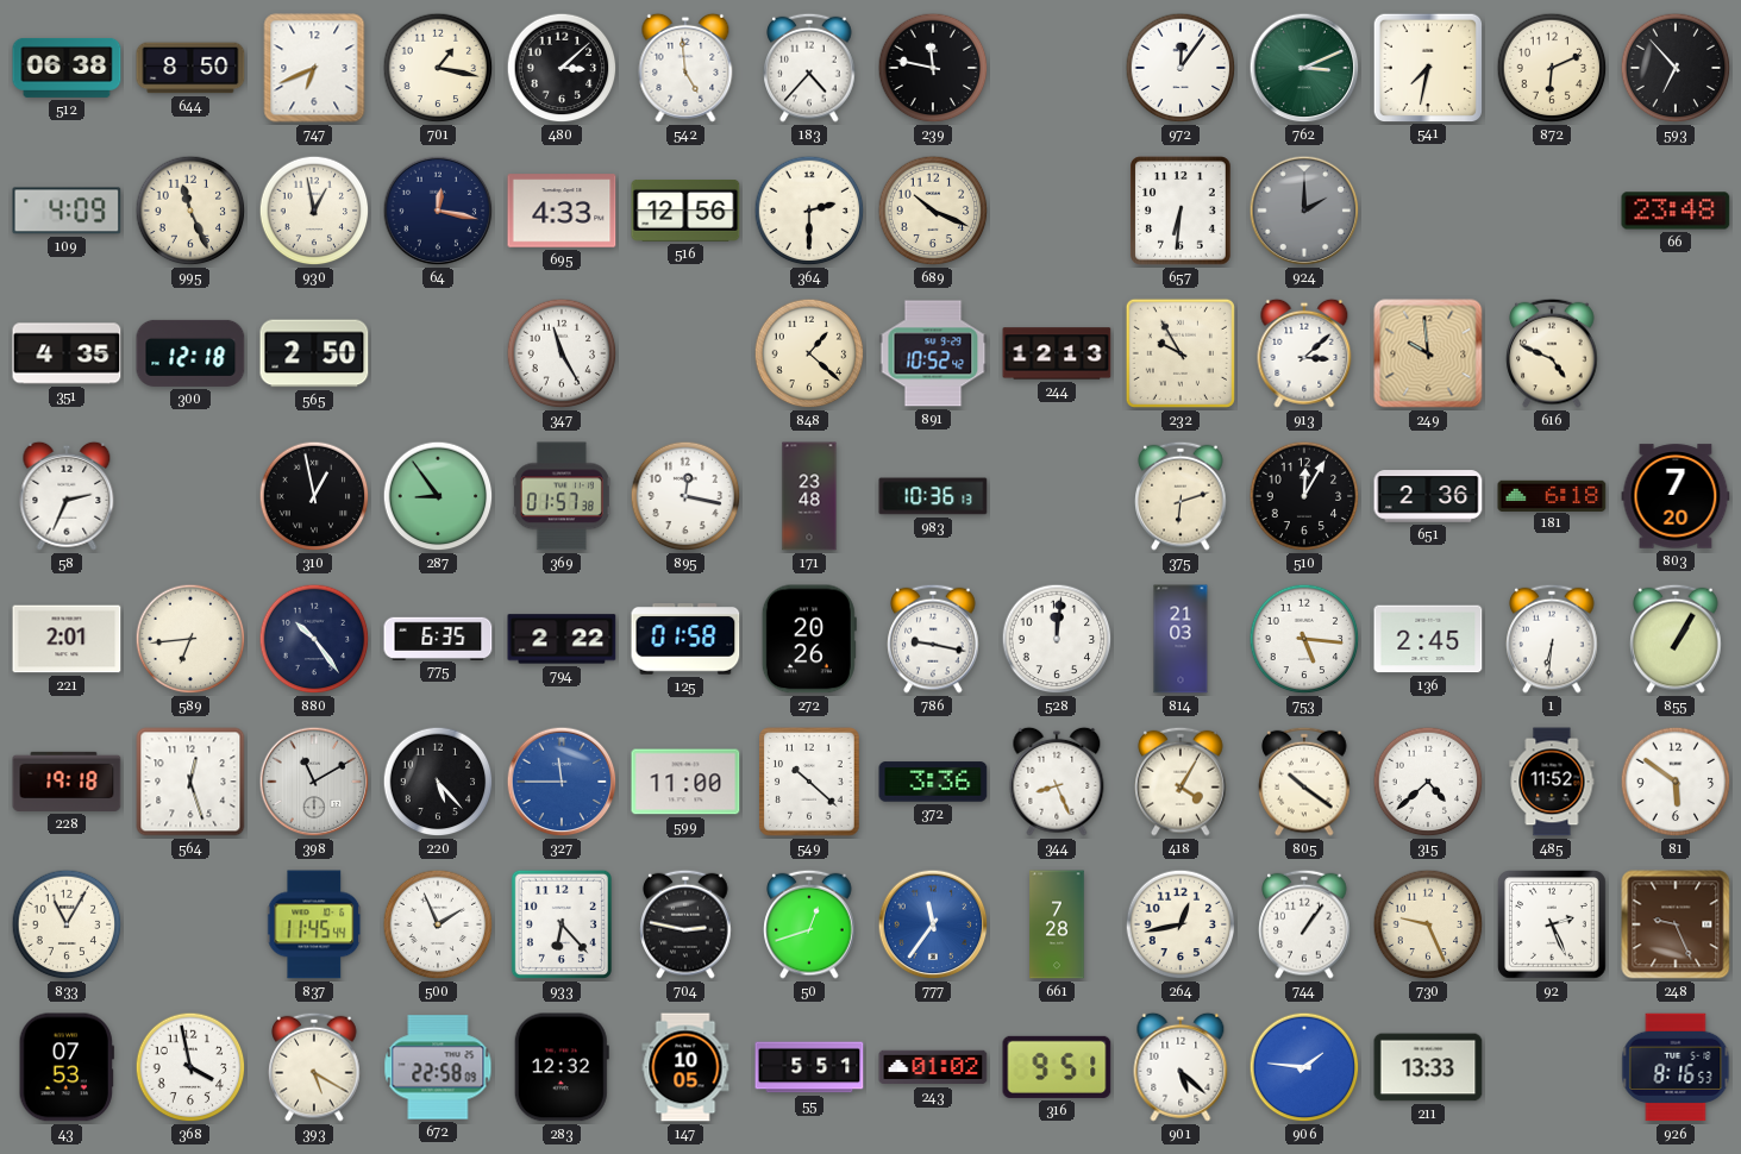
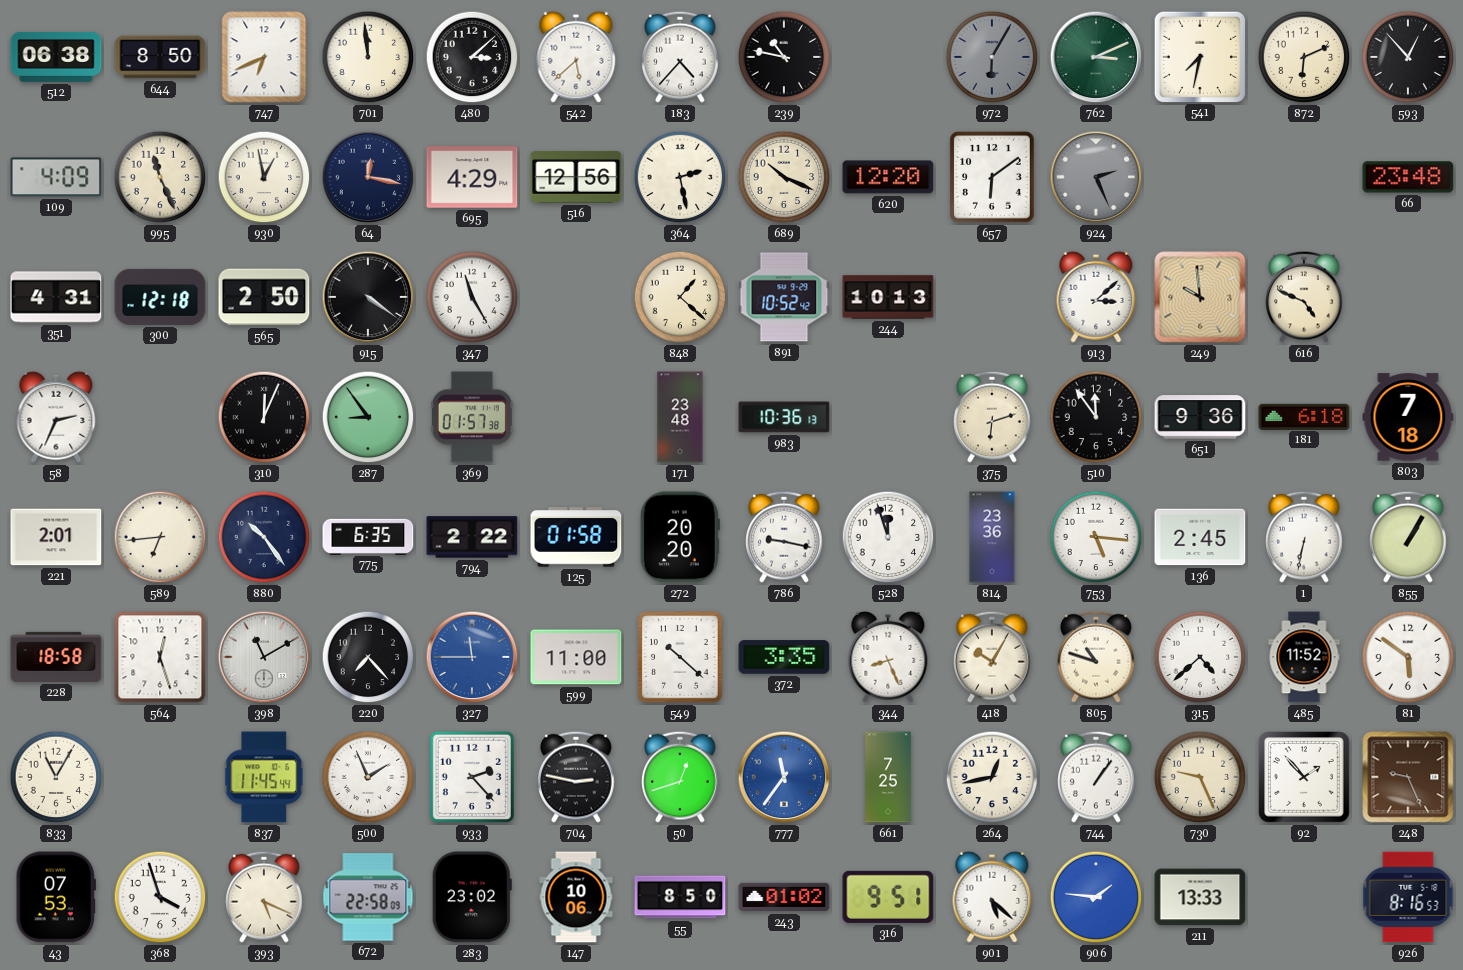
701: 1:17 -> 11:59
542: 4:59 -> 5:38
239: 11:47 -> 10:47
972: 12:06 -> 6:05
972 dial: white -> grey
593: 6:53 -> 12:53
695: 4:33 -> 4:29
364: 2:30 -> 2:28
620: none -> 12:20
657: 6:31 -> 6:09
924: 2:00 -> 2:26
351: 4:35 -> 4:31
915: none -> 4:21
244: 12:13 -> 10:13
232: 9:55 -> none
310: 12:58 -> 12:04
895: 12:17 -> none
510: 12:05 -> 11:54
651: 2:36 -> 9:36
803: 7:20 -> 7:18
272: 20:26 -> 20:20
528: 12:01 -> 11:57
814: 21:03 -> 23:36
1: 6:31 -> 6:32
228: 19:18 -> 18:58
220: 5:23 -> 7:23
372: 3:36 -> 3:35
418: 4:05 -> 10:05
805: 10:21 -> 10:48
933: 6:23 -> 2:23
661: 7:28 -> 7:25
92: 2:26 -> 1:53
368: 3:58 -> 3:57
393: 5:20 -> 5:19
283: 12:32 -> 23:02
147: 10:05 -> 10:06
55: 5:51 -> 8:50
